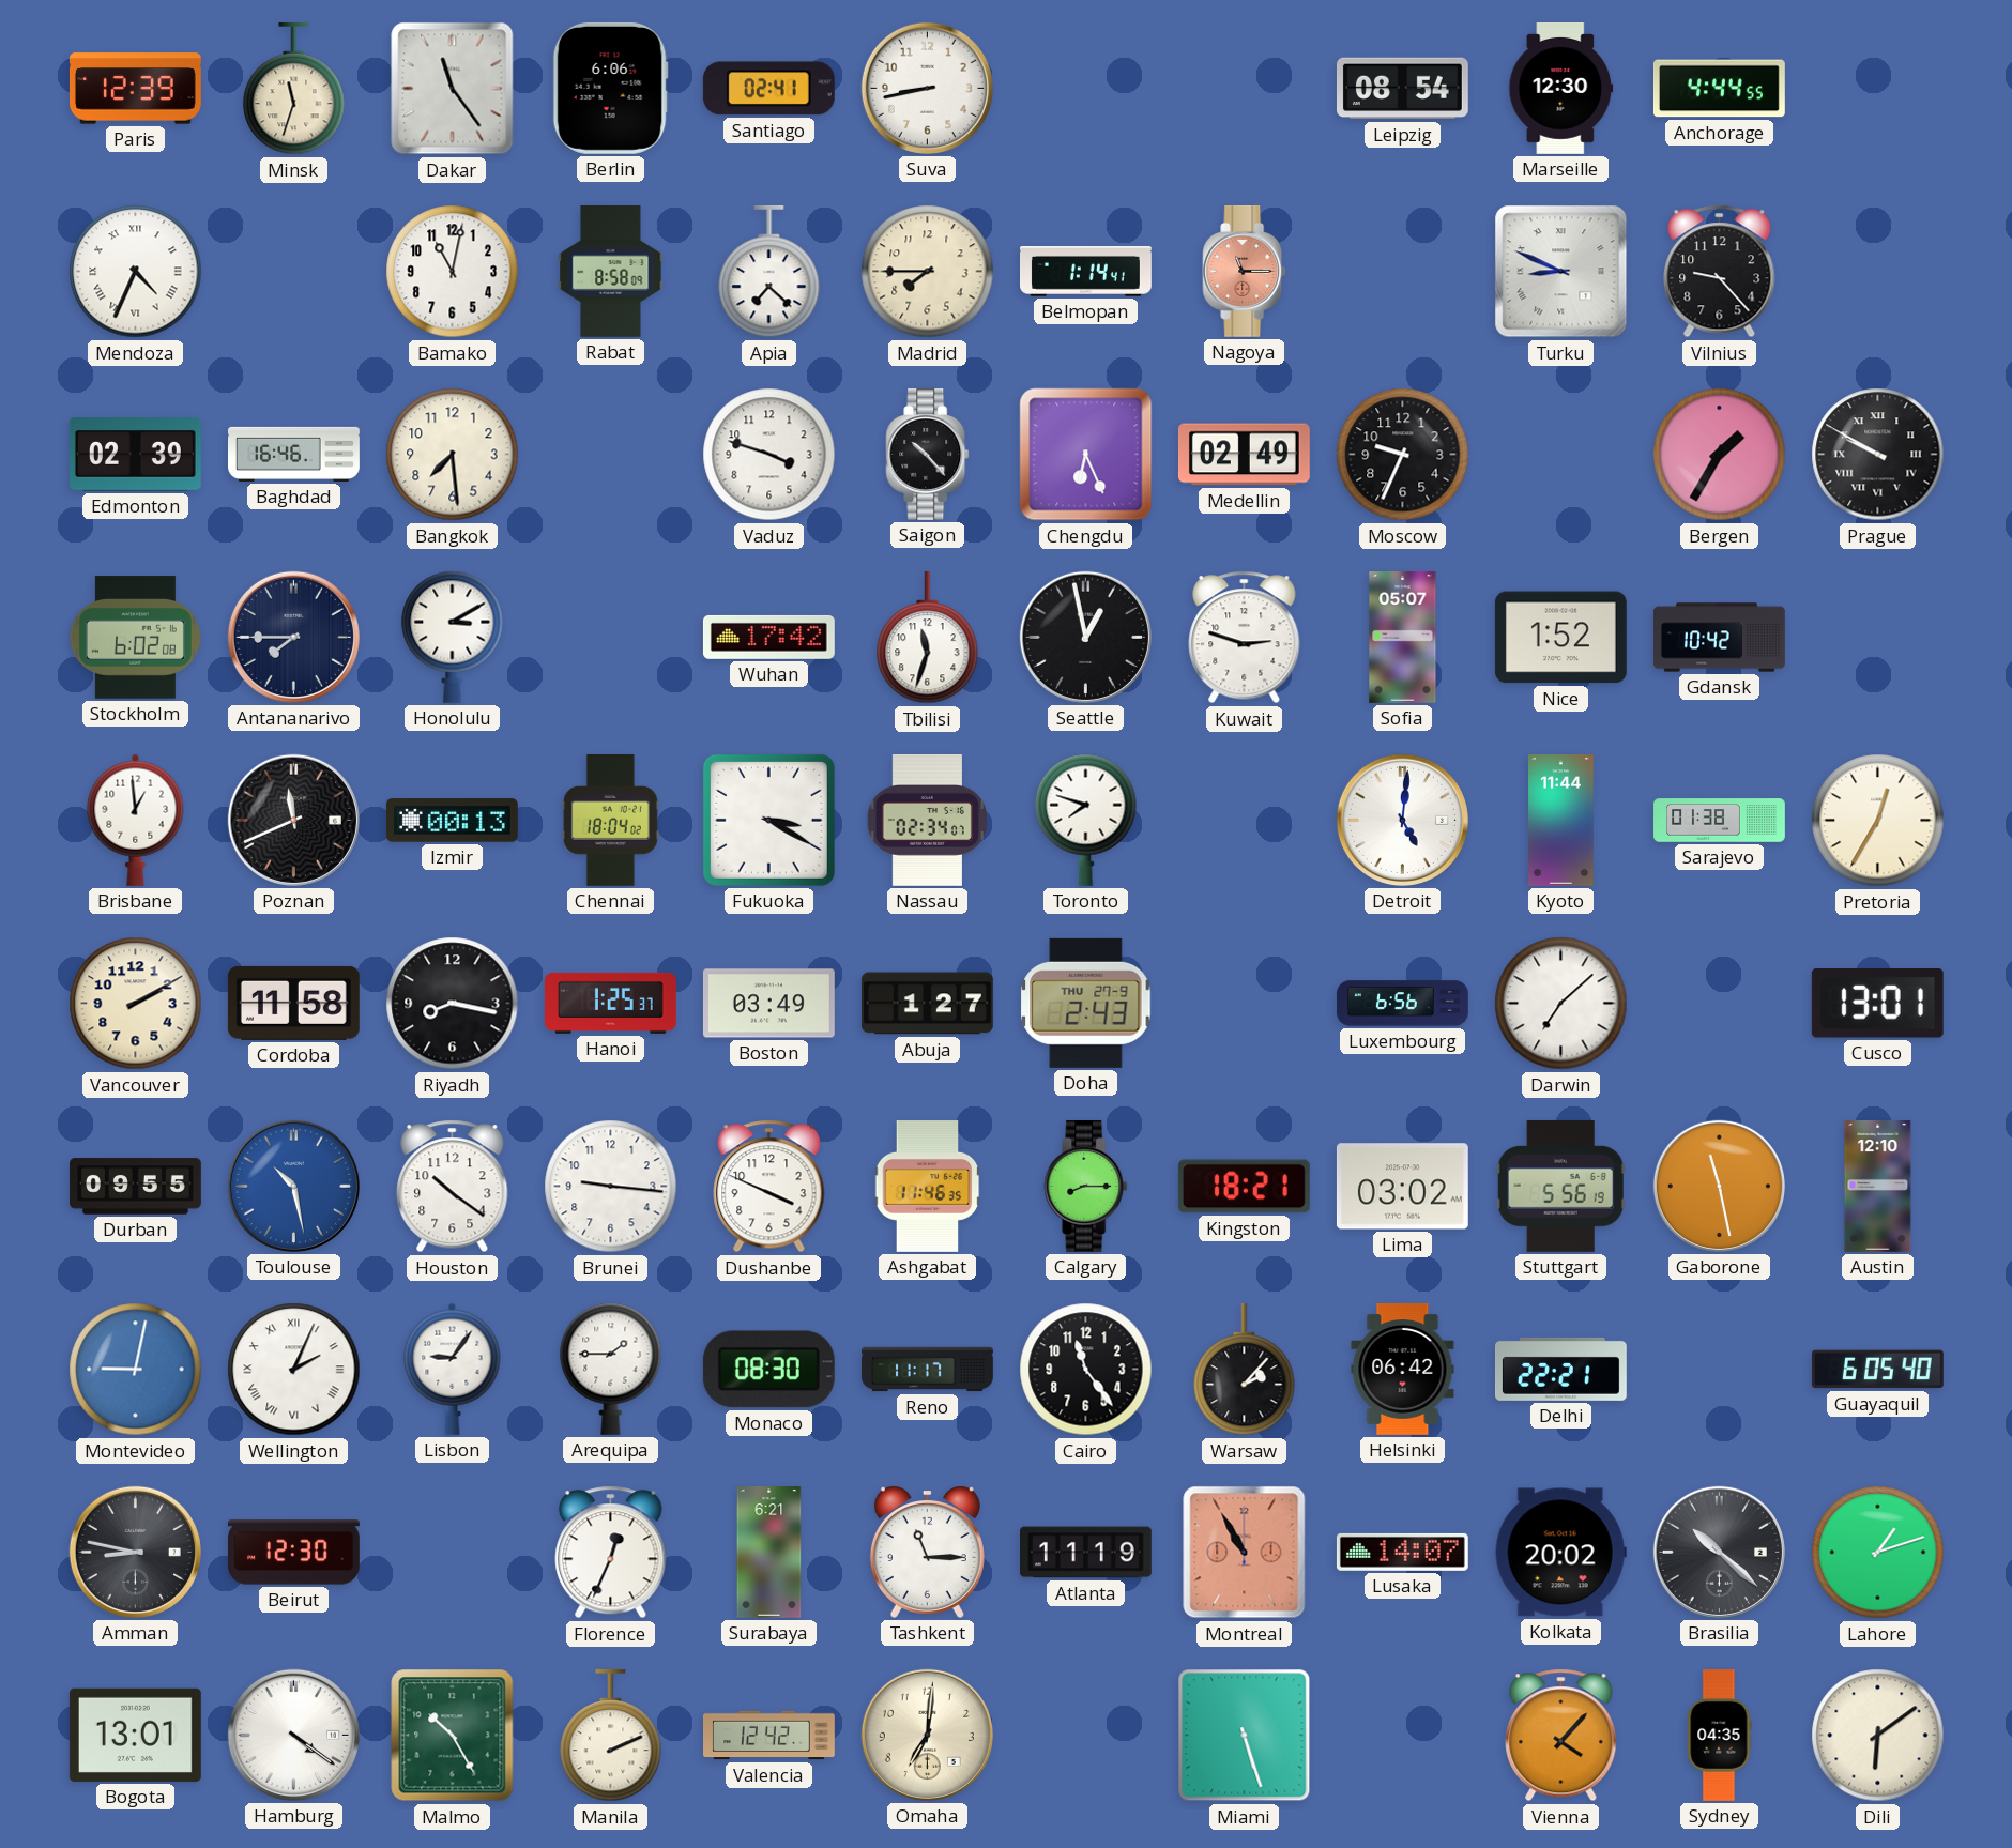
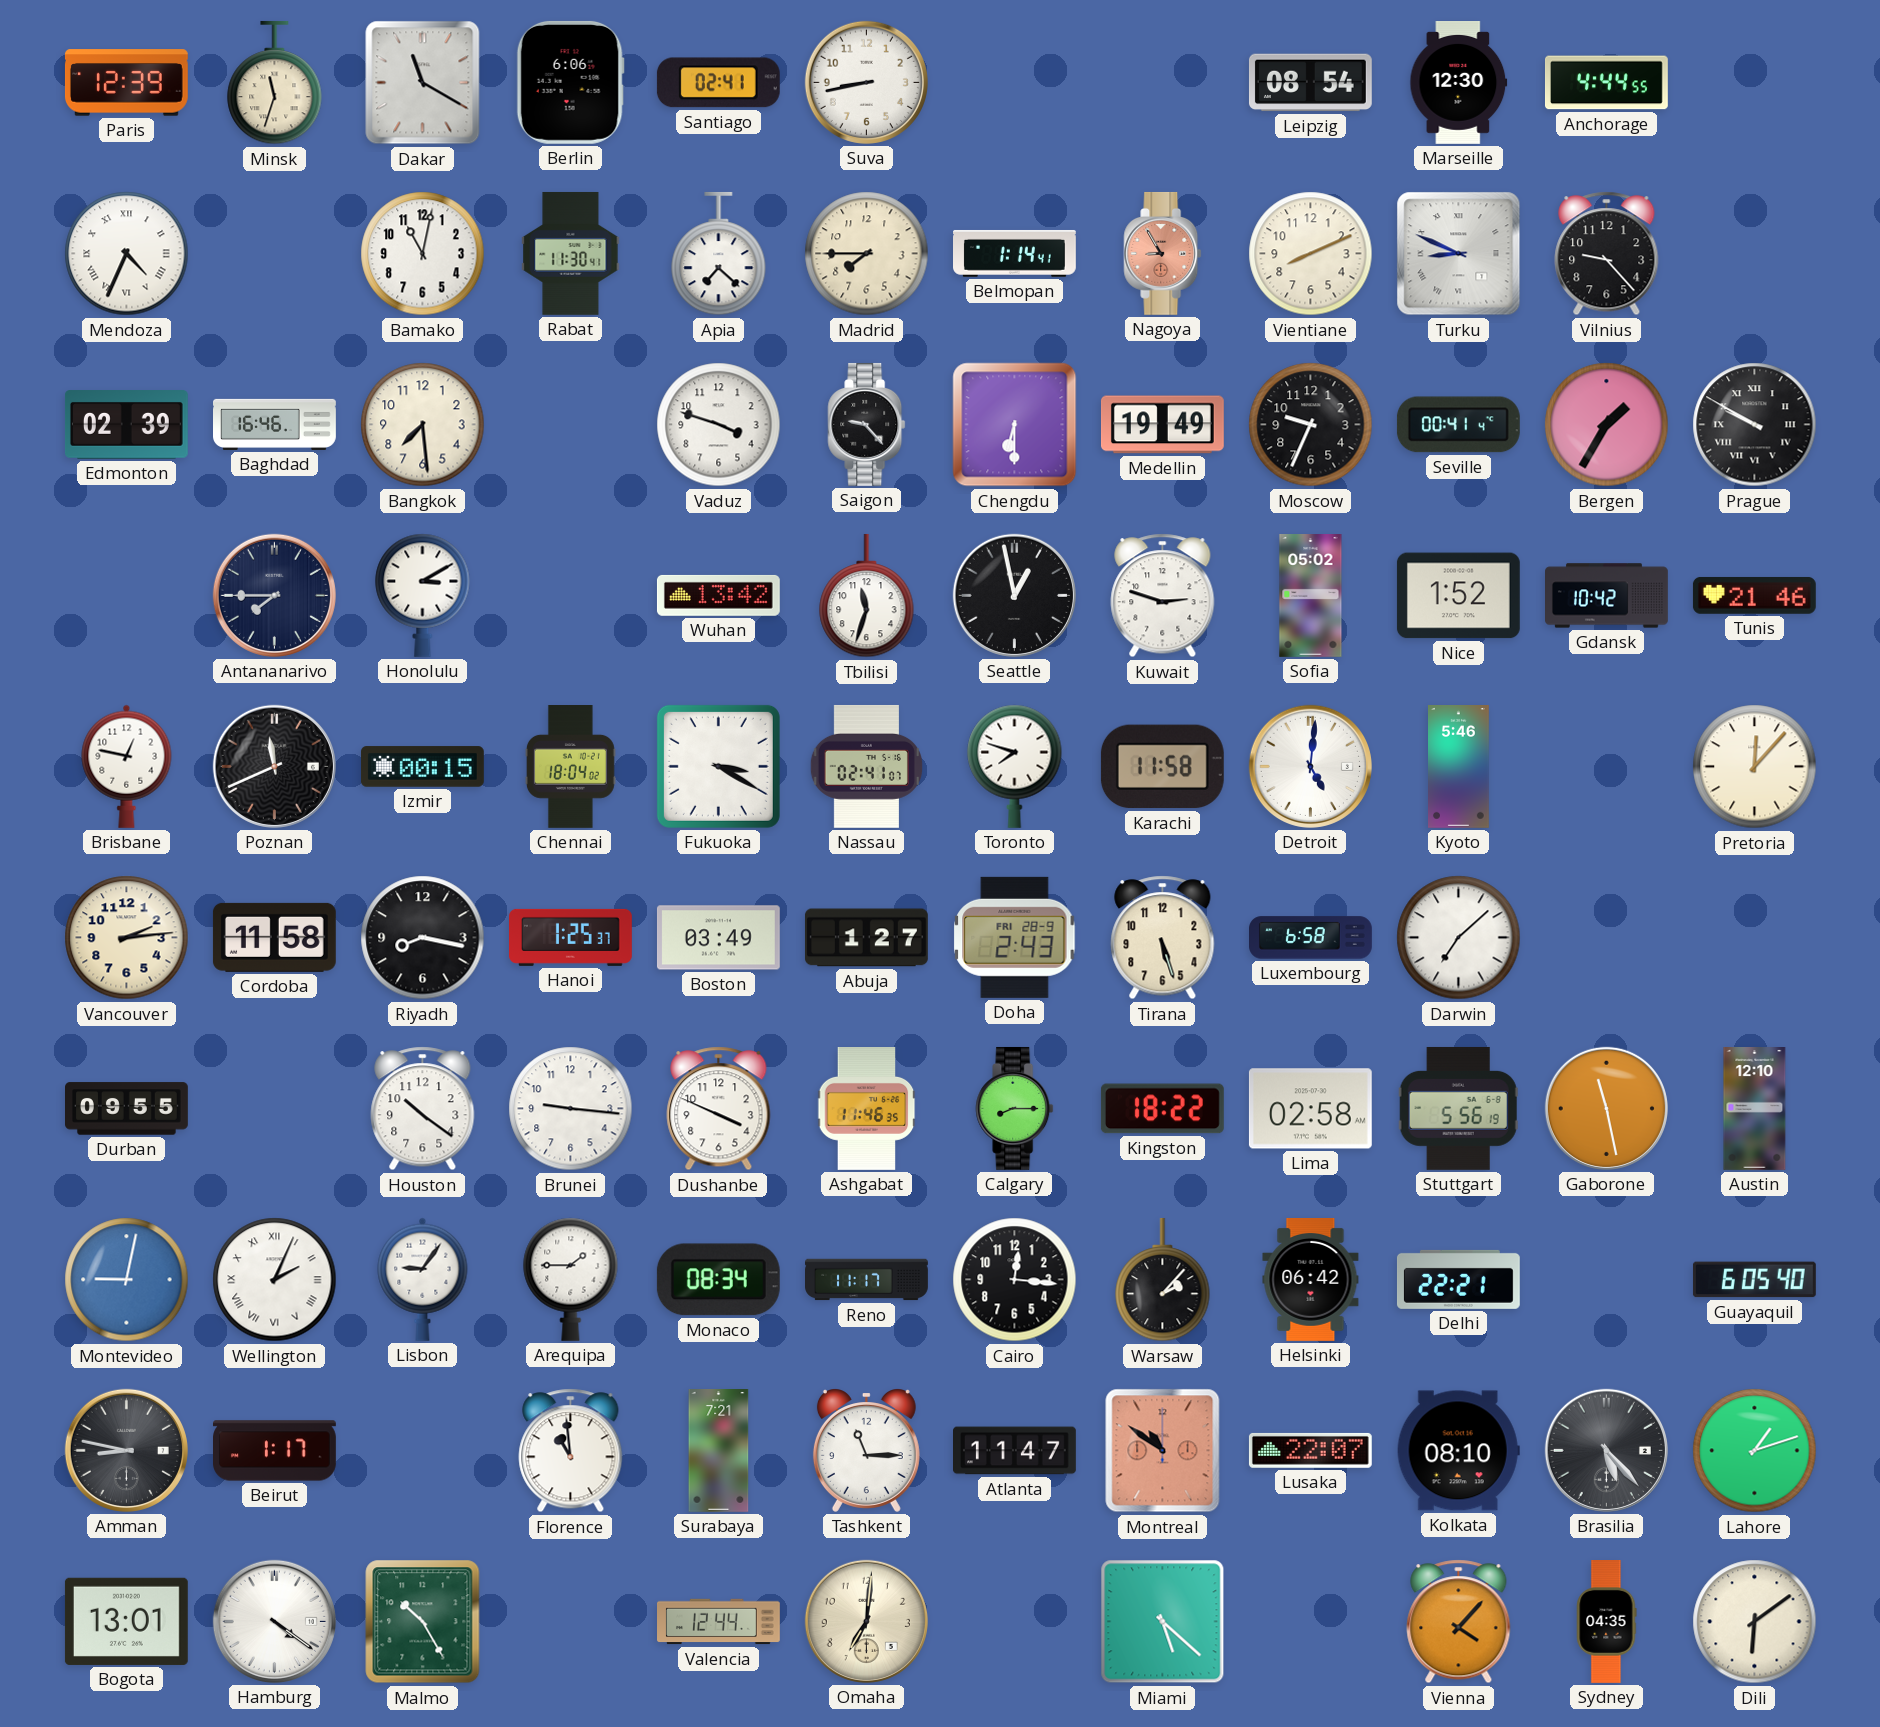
Dakar: 11:24 -> 11:20
Rabat: 8:58 -> 11:30
Nagoya: 11:15 -> 8:55
Vientiane: none -> 8:11
Saigon: 10:23 -> 9:23
Chengdu: 6:26 -> 6:30
Medellin: 02:49 -> 19:49
Seville: none -> 00:41
Stockholm: 6:02 -> none
Wuhan: 17:42 -> 13:42
Sofia: 05:07 -> 05:02
Tunis: none -> 21:46
Brisbane: 12:59 -> 12:47
Izmir: 00:13 -> 00:15
Nassau: 02:34 -> 02:41
Karachi: none -> 11:58
Kyoto: 11:44 -> 5:46
Sarajevo: 01:38 -> none
Pretoria: 12:35 -> 12:07
Vancouver: 2:10 -> 2:14
Doha date: THU 27-9 -> FRI 28-9
Tirana: none -> 5:27
Luxembourg: 6:56 -> 6:58
Cusco: 13:01 -> none
Toulouse: 10:28 -> none
Kingston: 18:21 -> 18:22
Lima: 03:02 -> 02:58
Monaco: 08:30 -> 08:34
Cairo: 11:24 -> 12:16
Beirut: 12:30 -> 1:17
Florence: 12:34 -> 10:59
Surabaya: 6:21 -> 7:21
Atlanta: 11:19 -> 11:47
Montreal: 10:55 -> 10:51
Lusaka: 14:07 -> 22:07
Kolkata: 20:02 -> 08:10
Brasilia: 10:22 -> 5:23
Manila: 2:11 -> none
Valencia: 12:42 -> 12:44
Miami: 5:27 -> 5:22
